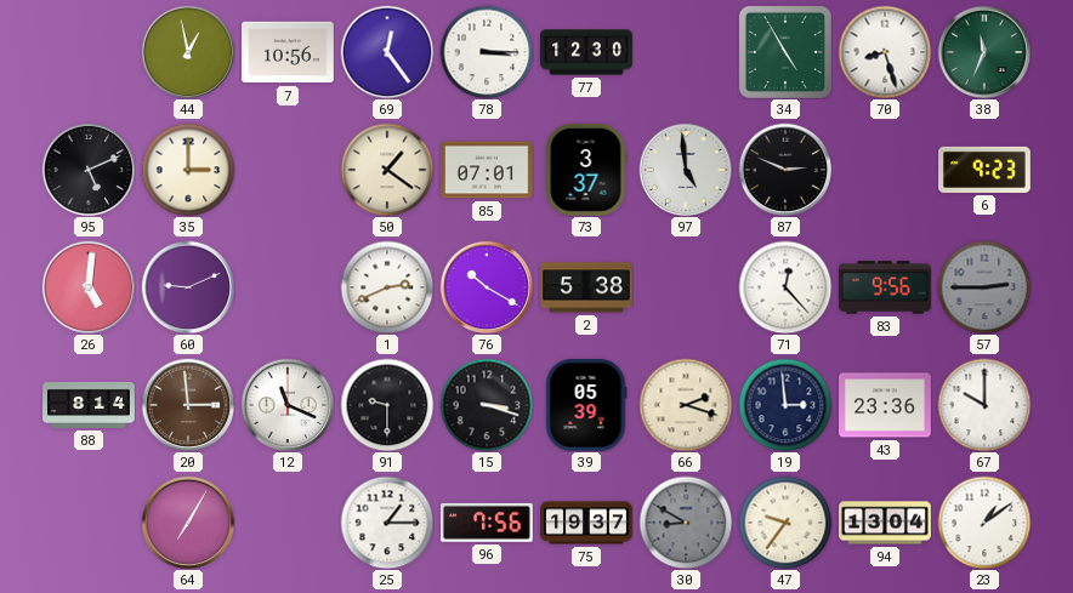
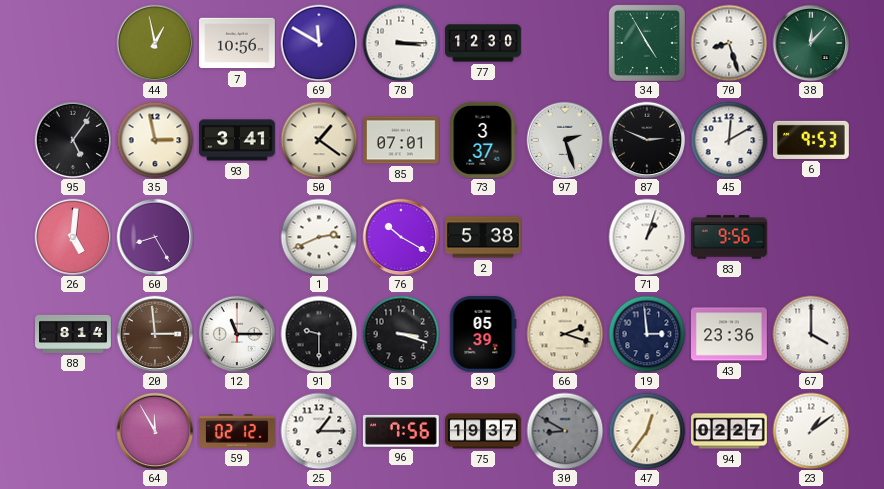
69: 12:24 -> 11:50
38: 11:34 -> 12:07
95: 5:11 -> 5:06
35: 3:00 -> 2:58
93: none -> 3:41
97: 4:59 -> 2:27
45: none -> 12:10
6: 9:23 -> 9:53
60: 9:11 -> 8:25
71: 12:23 -> 1:03
57: 2:45 -> none
12: 11:19 -> 11:15
67: 10:00 -> 4:00
64: 7:05 -> 11:55
59: none -> 02:12
47: 9:36 -> 12:36
94: 13:04 -> 02:27
